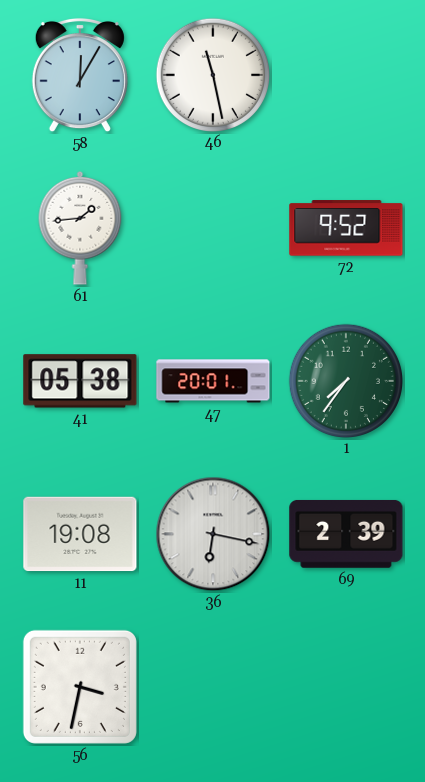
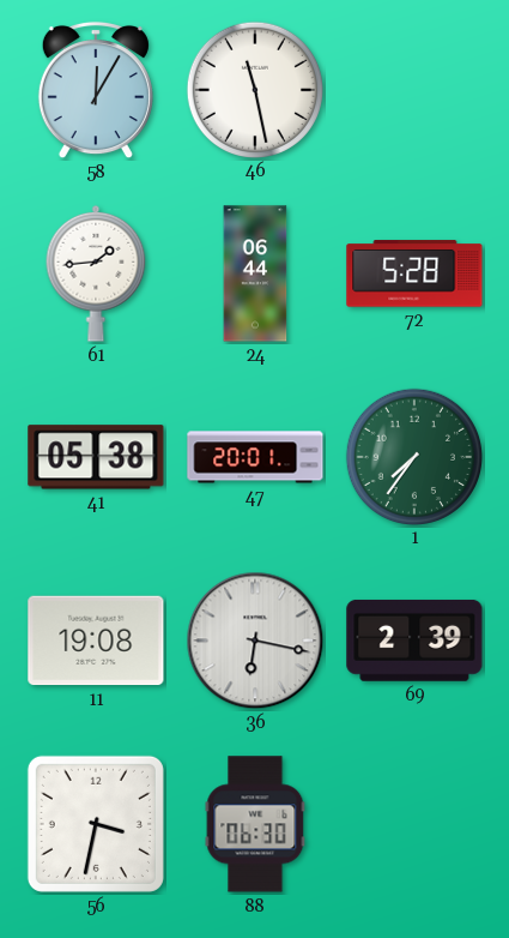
24: none -> 06:44
72: 9:52 -> 5:28
88: none -> 06:30
